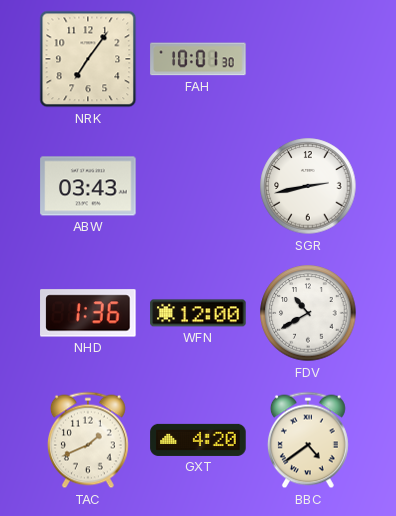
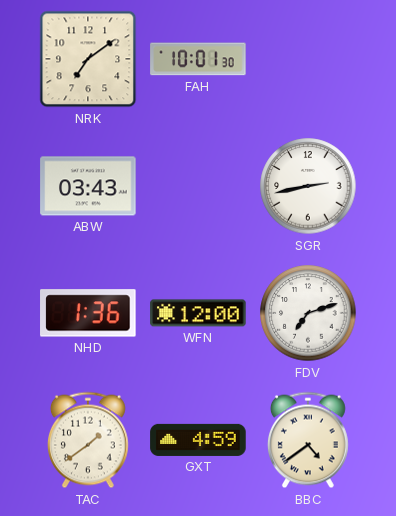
NRK: 7:06 -> 7:09
FDV: 10:40 -> 7:12
TAC: 1:41 -> 1:39
GXT: 4:20 -> 4:59
